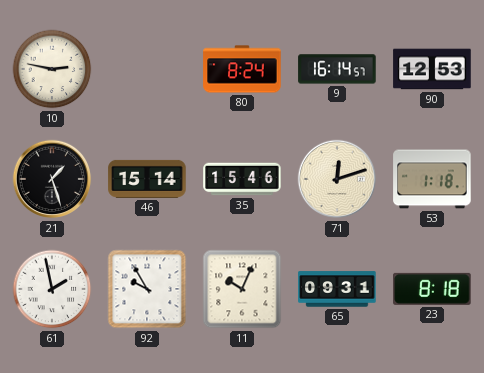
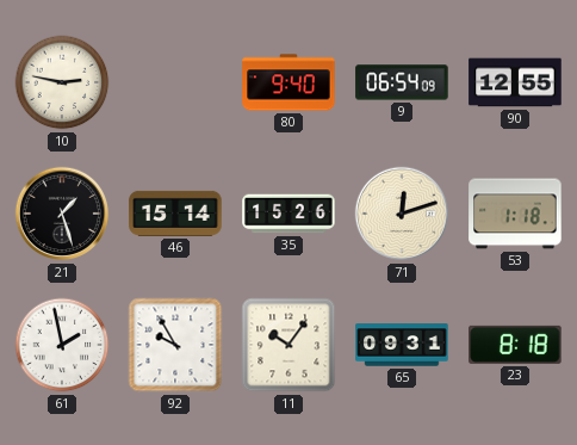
80: 8:24 -> 9:40
9: 16:14 -> 06:54
90: 12:53 -> 12:55
35: 15:46 -> 15:26
11: 10:04 -> 10:06
